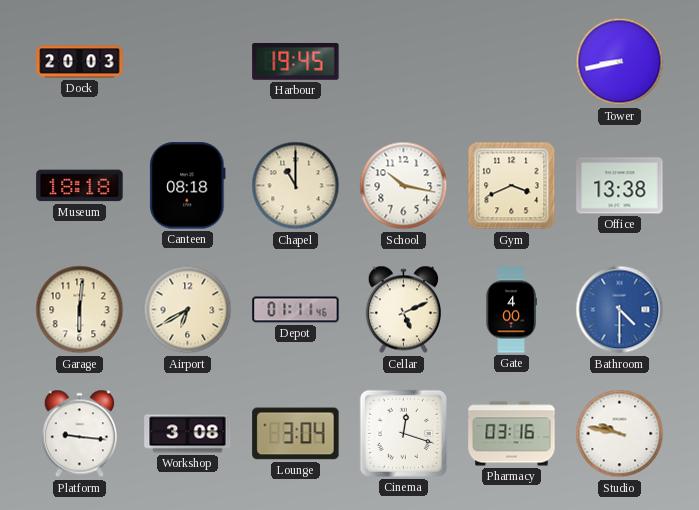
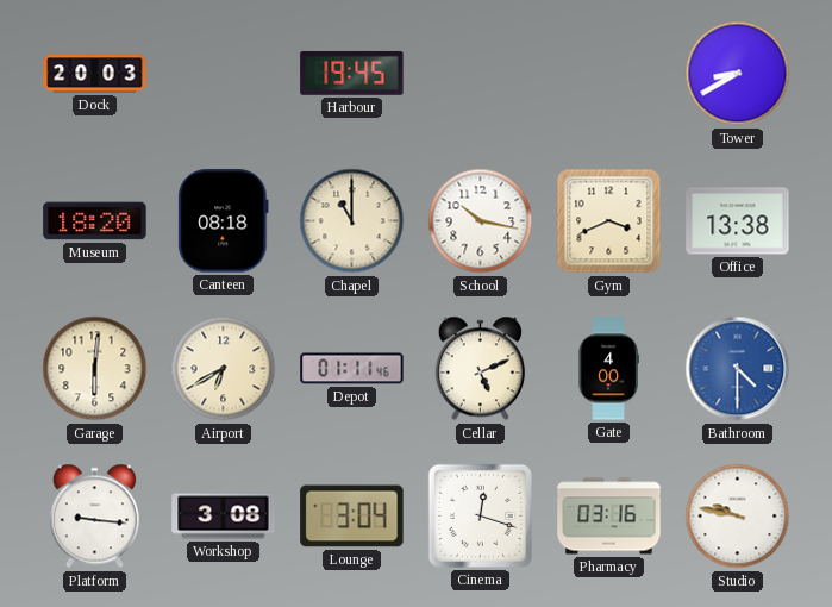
Tower: 8:43 -> 8:40
Museum: 18:18 -> 18:20
